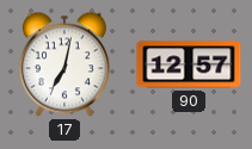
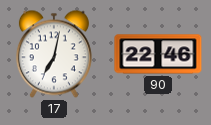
90: 12:57 -> 22:46
